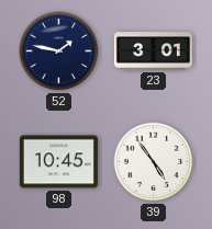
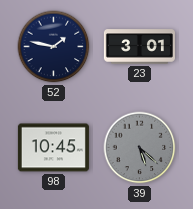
39: 4:54 -> 5:22
39 dial: white -> grey
